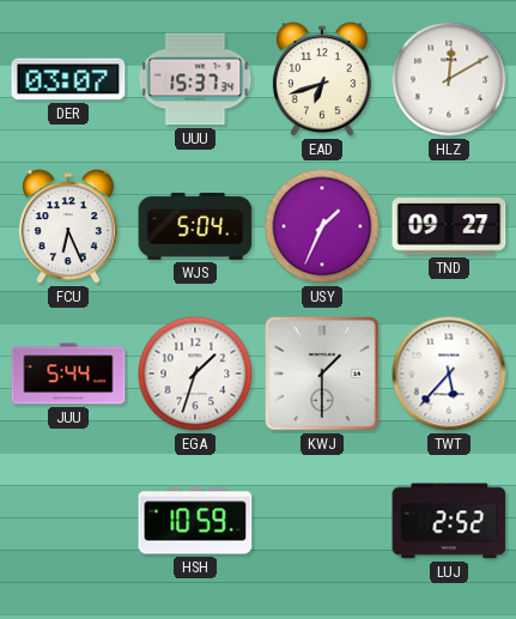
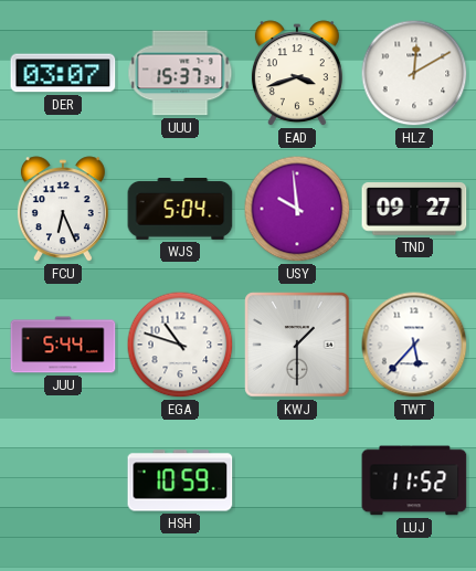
EAD: 6:42 -> 3:42
USY: 1:34 -> 9:59
EGA: 1:33 -> 10:48
LUJ: 2:52 -> 11:52
